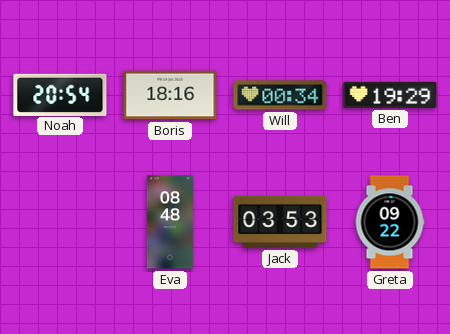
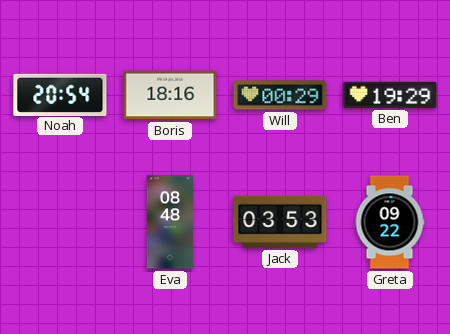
Will: 00:34 -> 00:29
